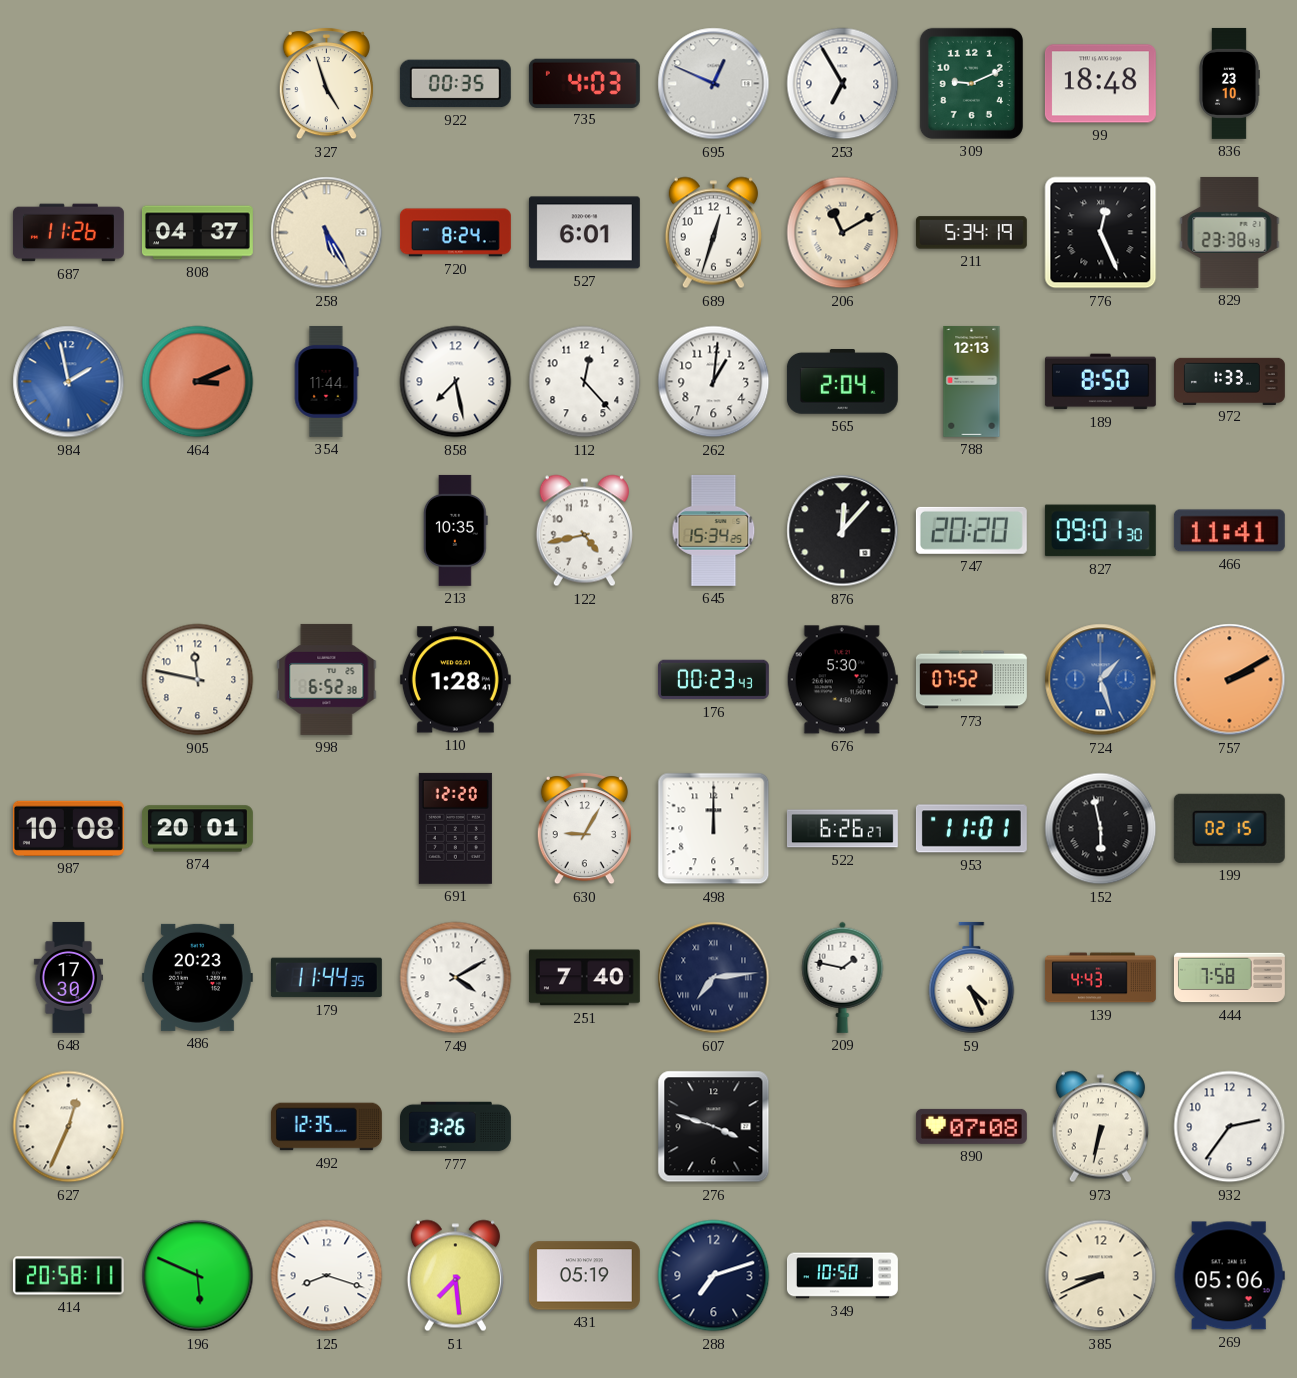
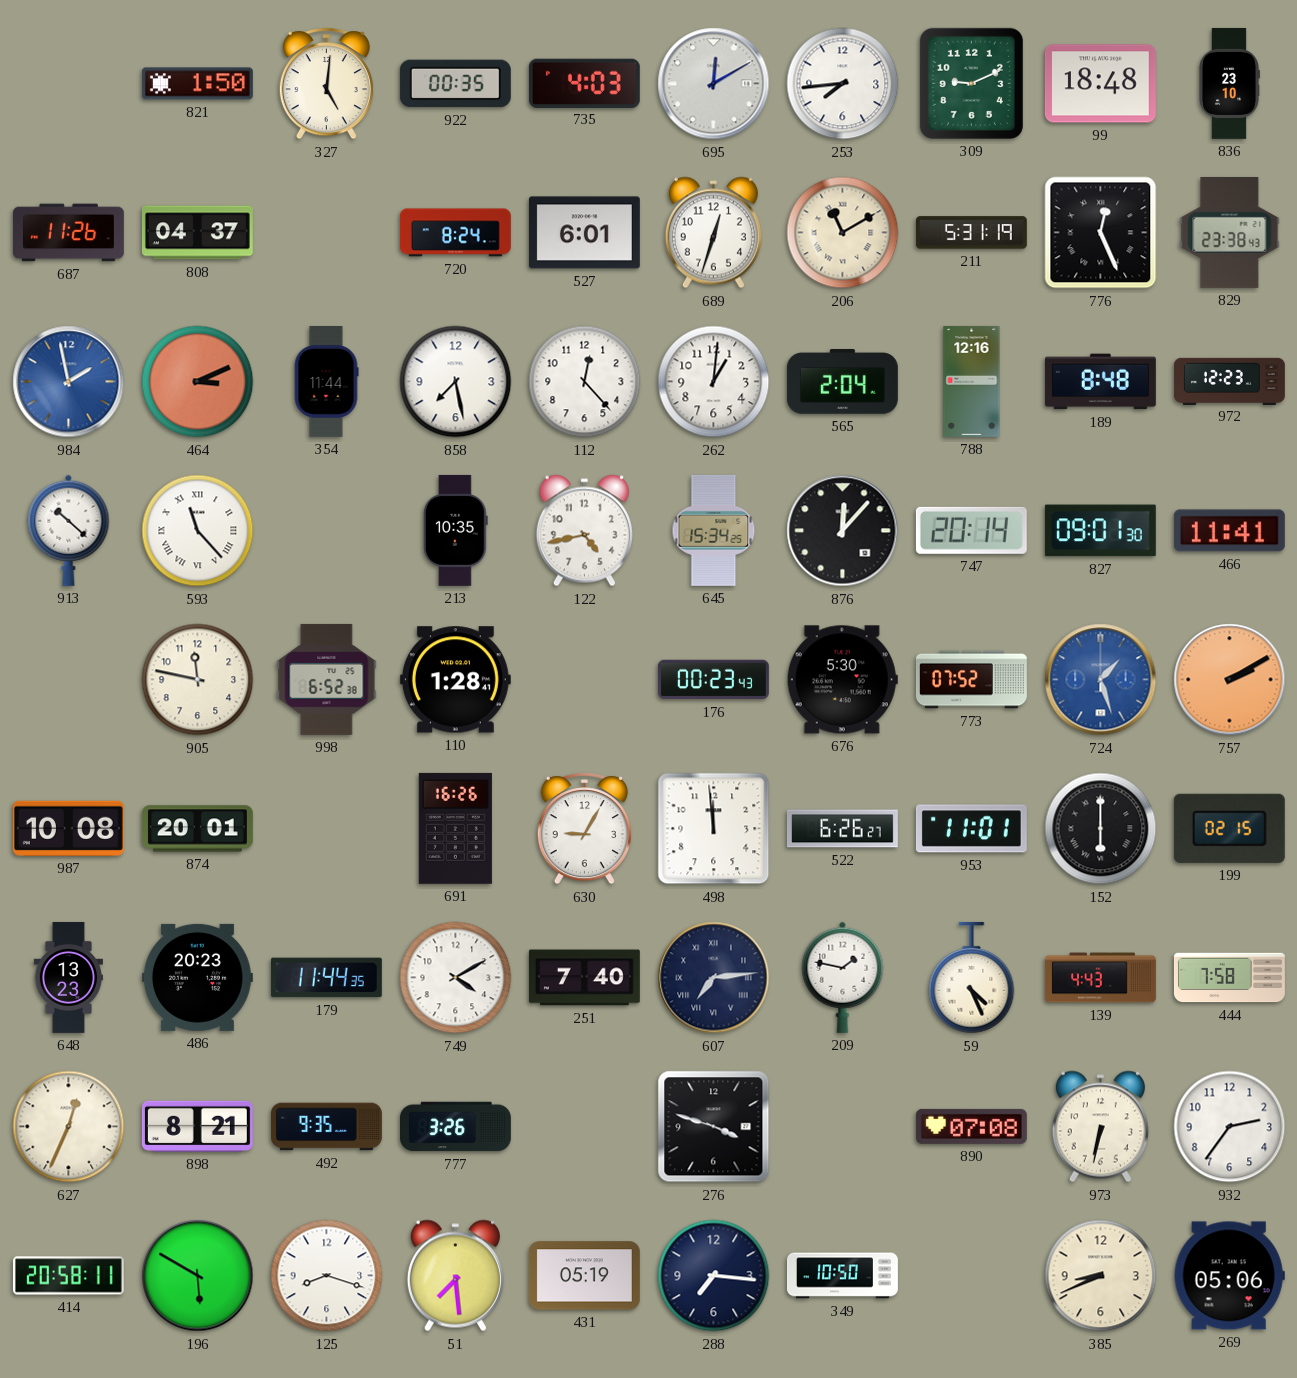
821: none -> 1:50
327: 4:57 -> 5:01
695: 12:49 -> 12:10
253: 6:55 -> 7:44
258: 5:25 -> none
211: 5:34 -> 5:31
788: 12:13 -> 12:16
189: 8:50 -> 8:48
972: 1:33 -> 12:23
913: none -> 10:22
593: none -> 11:23
747: 20:20 -> 20:14
691: 12:20 -> 16:26
498: 12:00 -> 11:59
152: 5:58 -> 6:00
648: 17:30 -> 13:23
898: none -> 8:21
492: 12:35 -> 9:35
196: 5:49 -> 5:50
288: 7:12 -> 7:16
